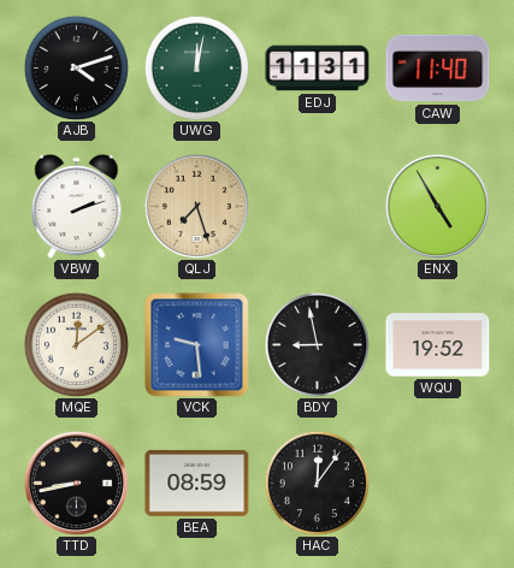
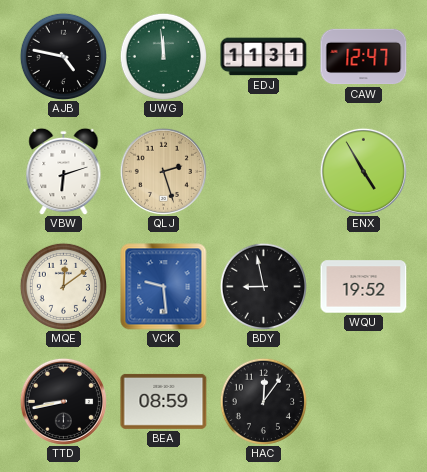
AJB: 4:12 -> 4:47
UWG: 12:02 -> 11:59
CAW: 11:40 -> 12:47
VBW: 2:12 -> 6:12
QLJ: 7:27 -> 2:27
